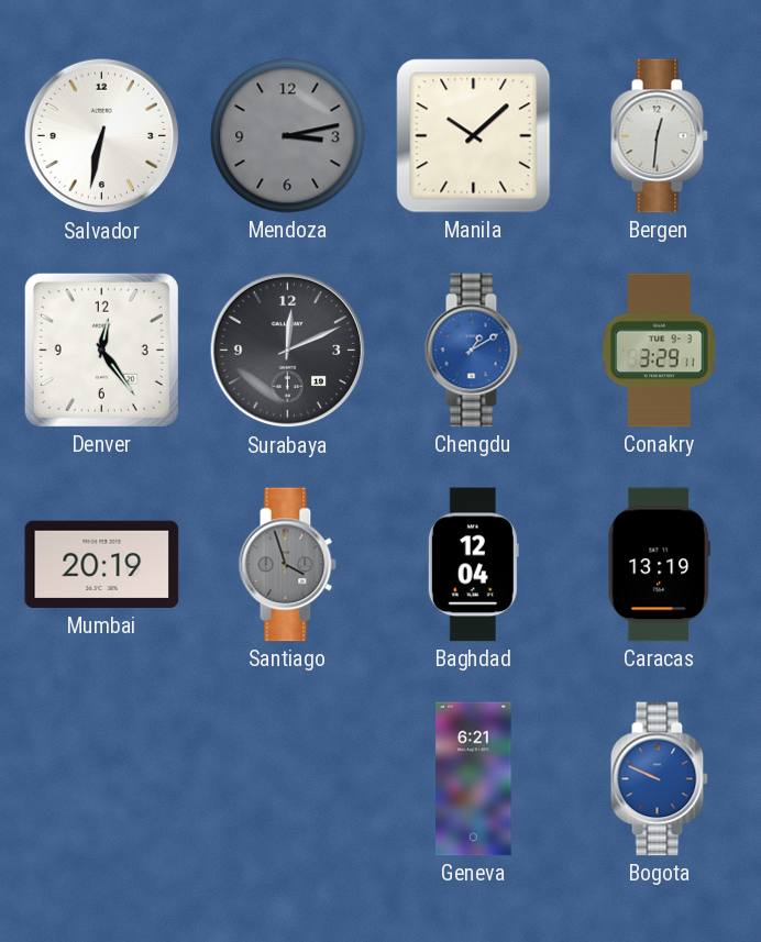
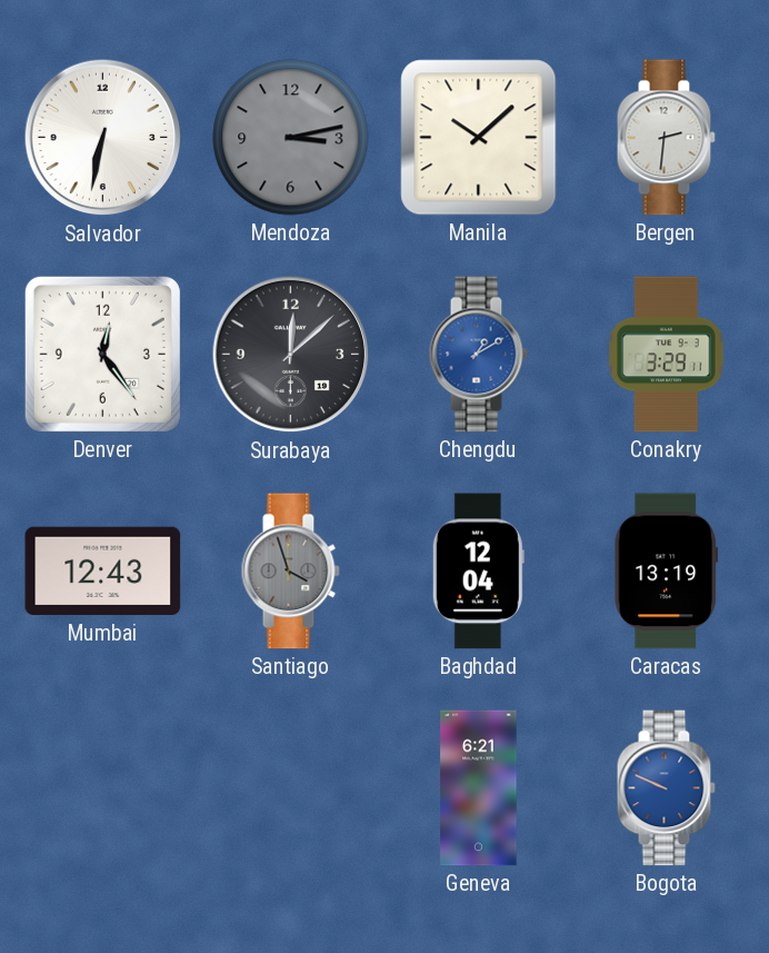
Bergen: 12:31 -> 2:31
Surabaya: 12:11 -> 12:08
Mumbai: 20:19 -> 12:43
